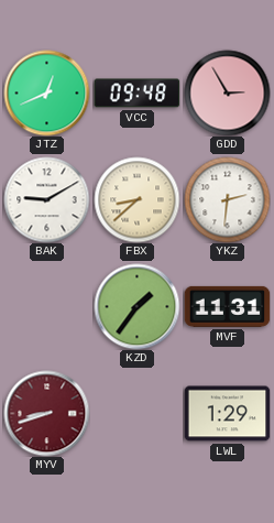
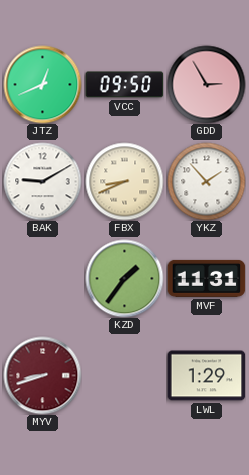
VCC: 09:48 -> 09:50
FBX: 8:38 -> 8:41
YKZ: 2:31 -> 1:53
